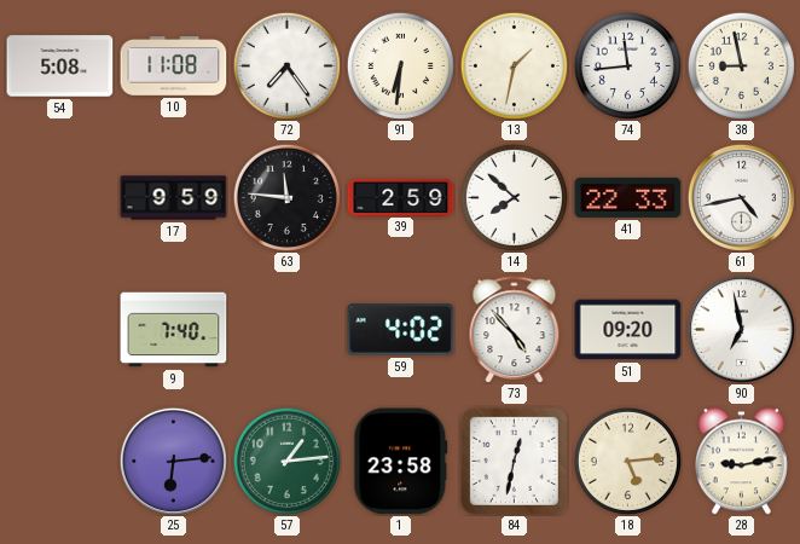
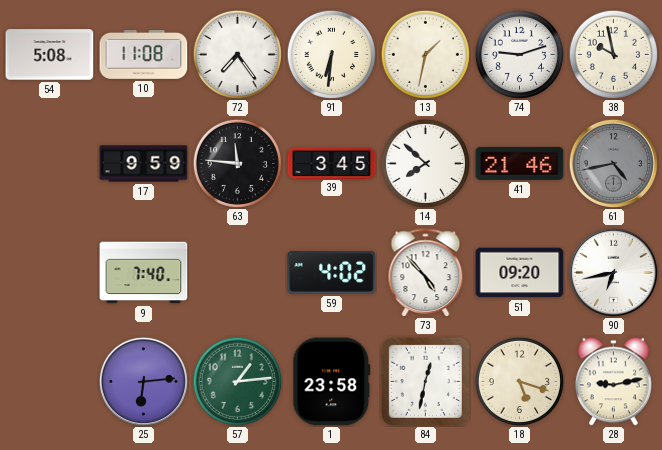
74: 11:44 -> 9:12
38: 8:58 -> 9:58
39: 2:59 -> 3:45
41: 22:33 -> 21:46
61 dial: white -> grey
90: 6:58 -> 6:43
18: 5:14 -> 5:18
